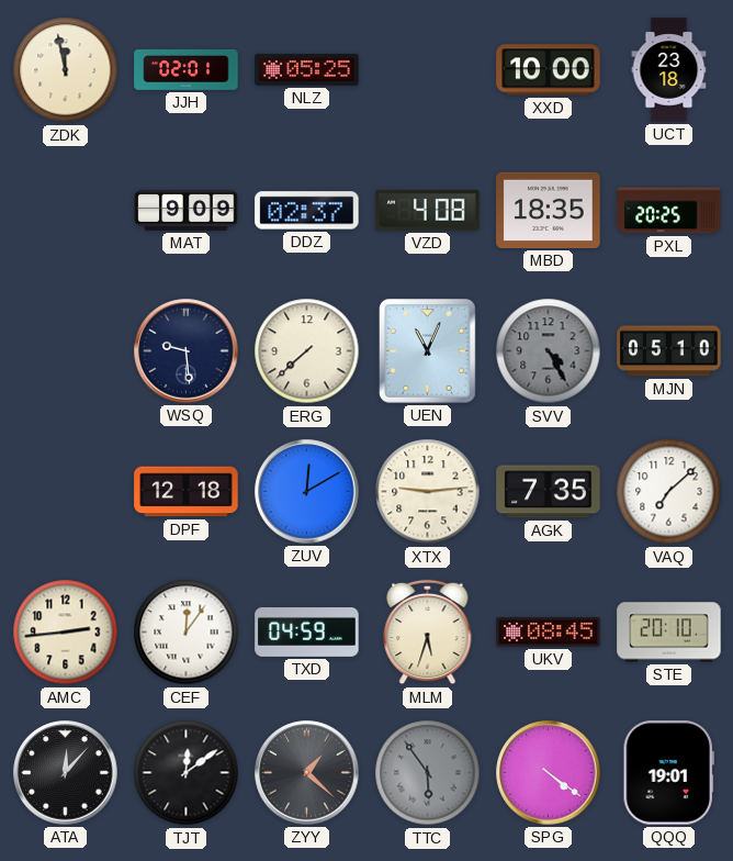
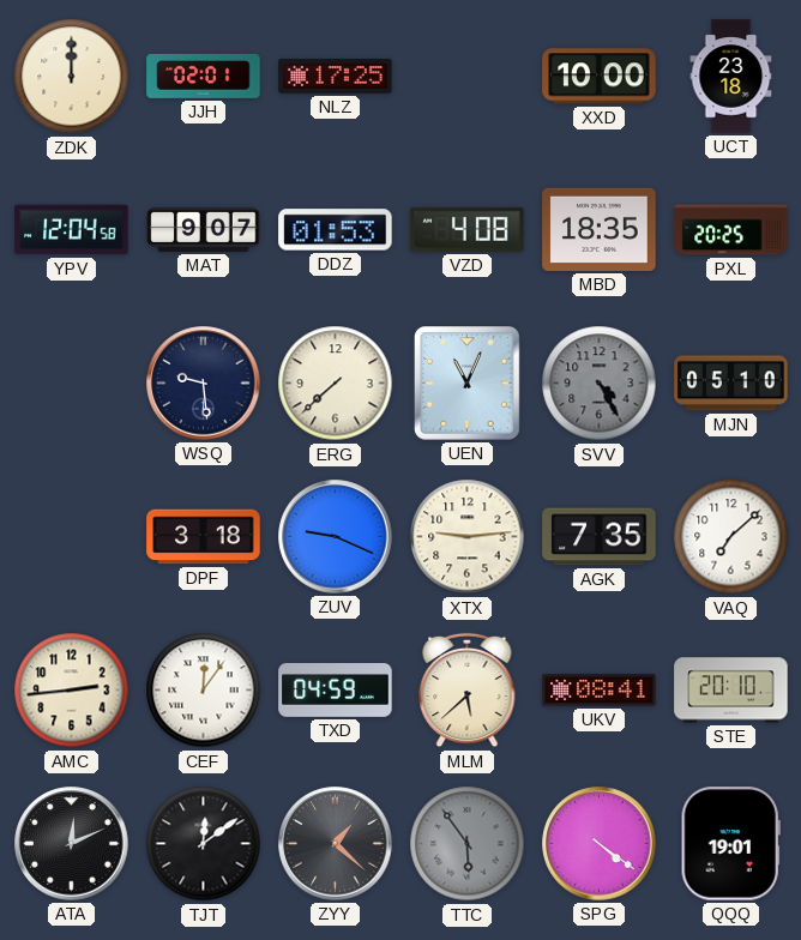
ZDK: 11:58 -> 12:00
NLZ: 05:25 -> 17:25
YPV: none -> 12:04
MAT: 9:09 -> 9:07
DDZ: 02:37 -> 01:53
DPF: 12:18 -> 3:18
ZUV: 12:10 -> 9:19
MLM: 5:33 -> 5:38
UKV: 08:45 -> 08:41
ATA: 12:07 -> 12:11
